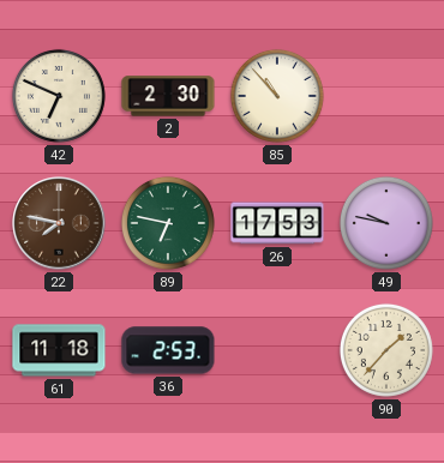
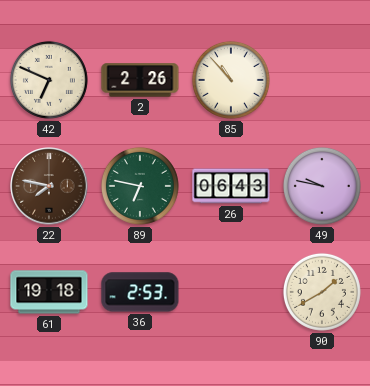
2: 2:30 -> 2:26
26: 17:53 -> 06:43
61: 11:18 -> 19:18
90: 1:37 -> 1:40
